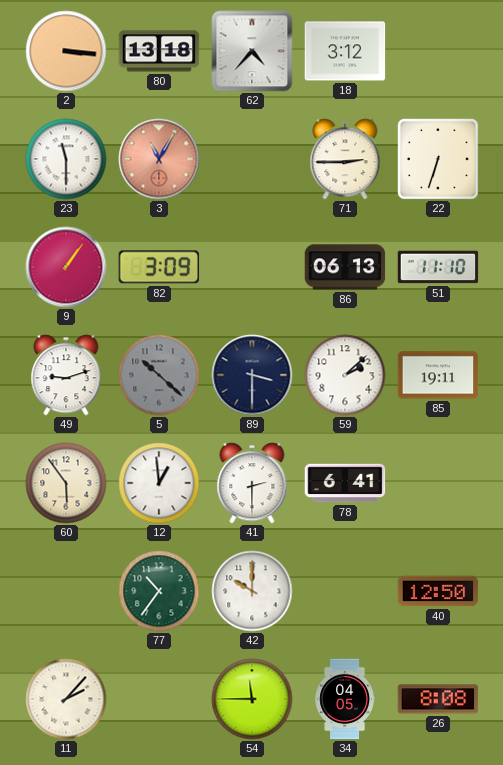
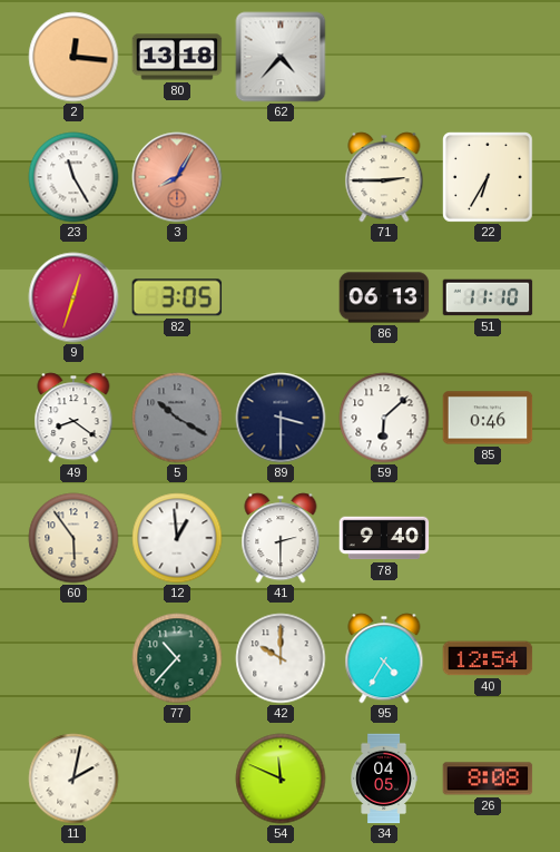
2: 3:16 -> 12:16
18: 3:12 -> none
23: 11:30 -> 11:25
3: 11:05 -> 8:05
22: 6:33 -> 6:35
9: 1:06 -> 12:33
82: 3:09 -> 3:05
49: 9:12 -> 8:21
5: 10:22 -> 10:20
59: 2:08 -> 6:08
85: 19:11 -> 0:46
78: 6:41 -> 9:40
77: 10:36 -> 10:37
95: none -> 4:35
40: 12:50 -> 12:54
11: 2:07 -> 2:02
54: 11:45 -> 11:49
